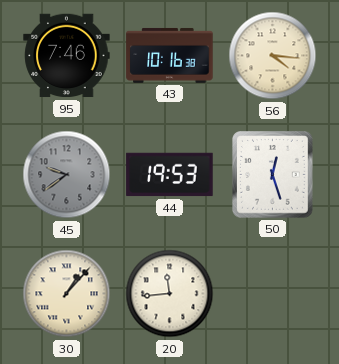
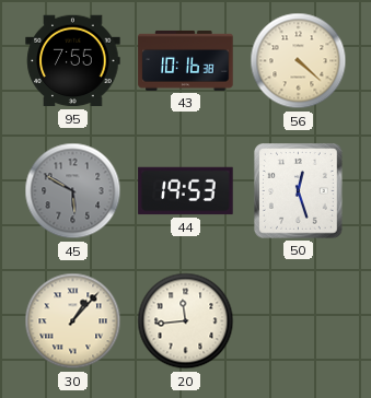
95: 7:46 -> 7:55
56: 4:16 -> 4:22
45: 9:39 -> 5:50
